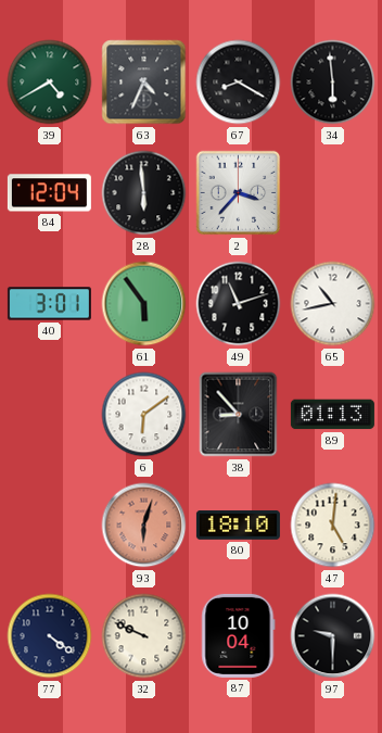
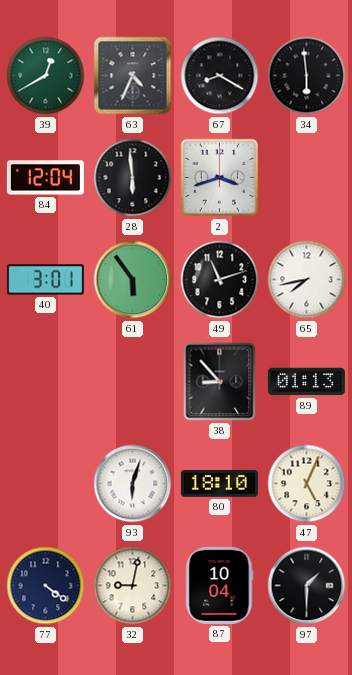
39: 4:40 -> 12:40
2: 3:37 -> 3:42
65: 10:43 -> 7:43
6: 6:09 -> none
93 dial: salmon -> white
47: 5:01 -> 5:04
32: 9:49 -> 9:02
97: 9:30 -> 1:30
